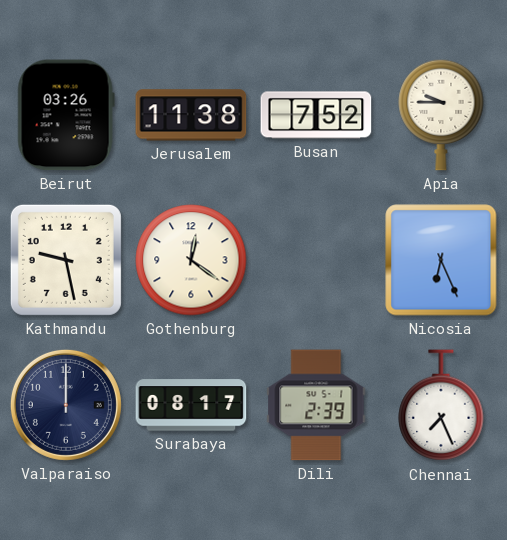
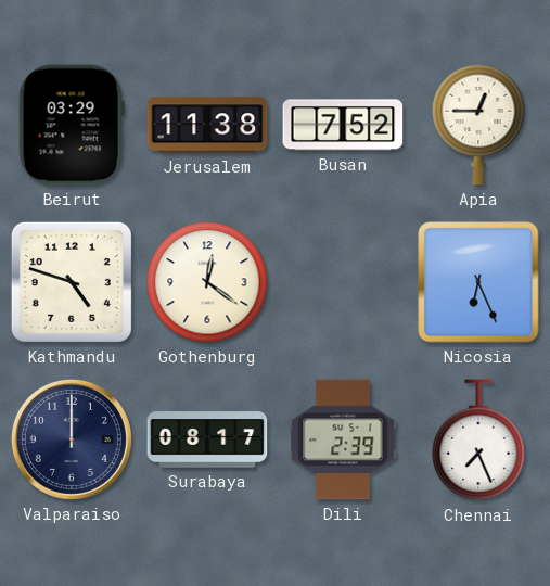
Beirut: 03:26 -> 03:29
Apia: 9:45 -> 12:45
Kathmandu: 9:28 -> 4:48
